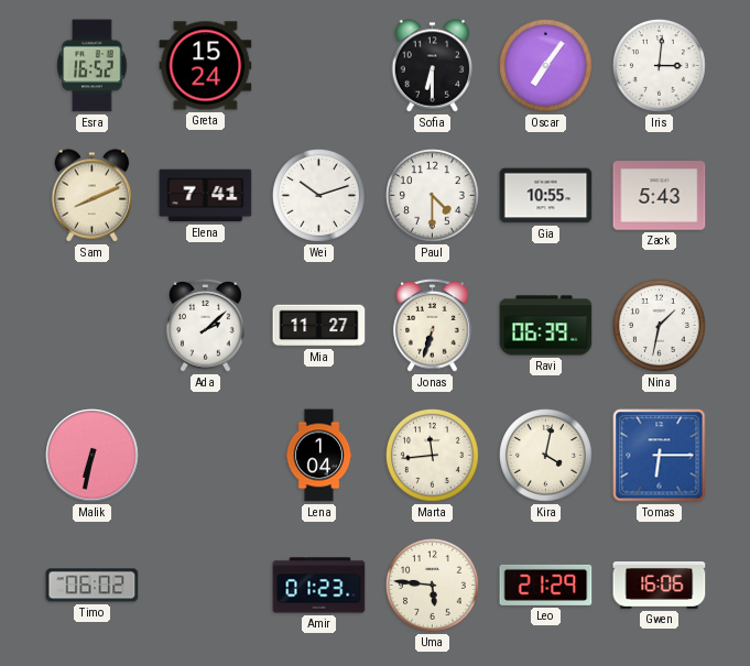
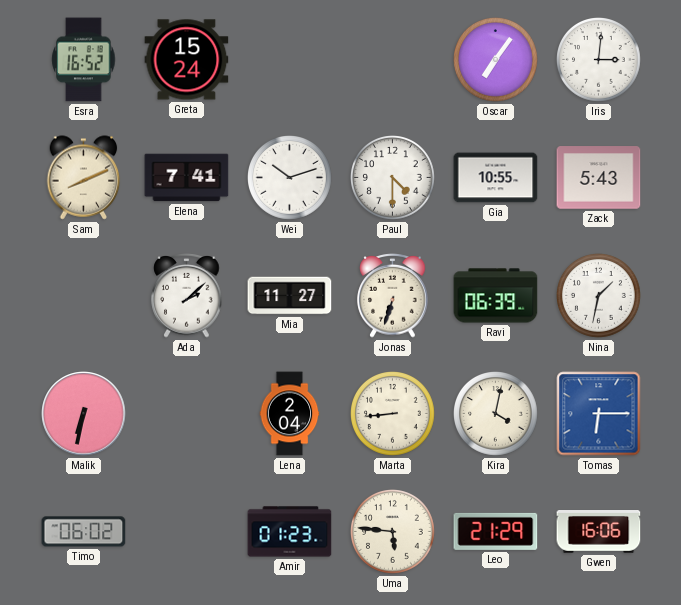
Sofia: 6:30 -> none
Lena: 1:04 -> 2:04
Marta: 11:44 -> 8:44
